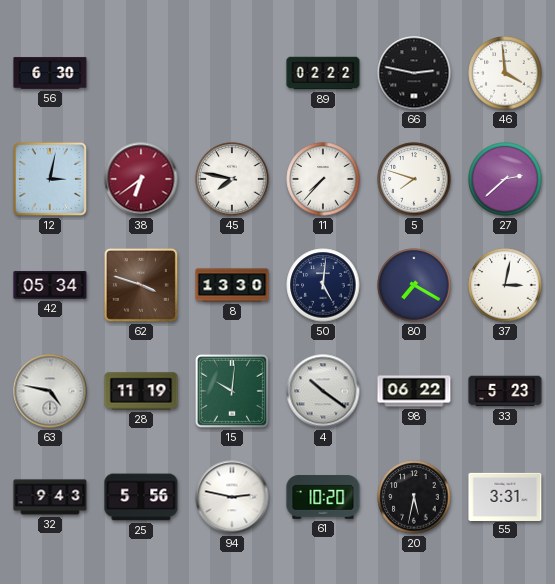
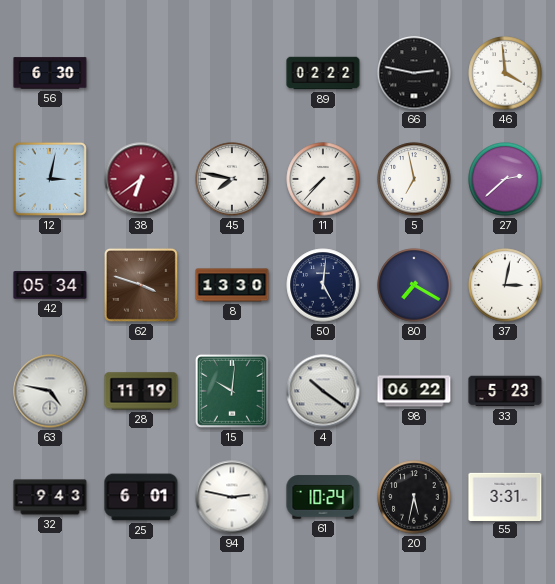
5: 7:48 -> 6:58
25: 5:56 -> 6:01
61: 10:20 -> 10:24
